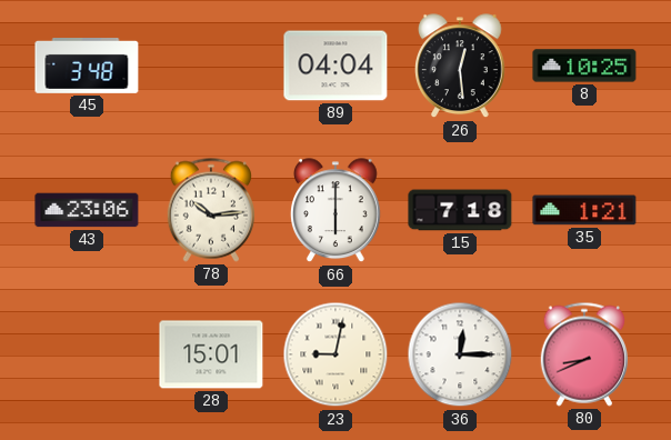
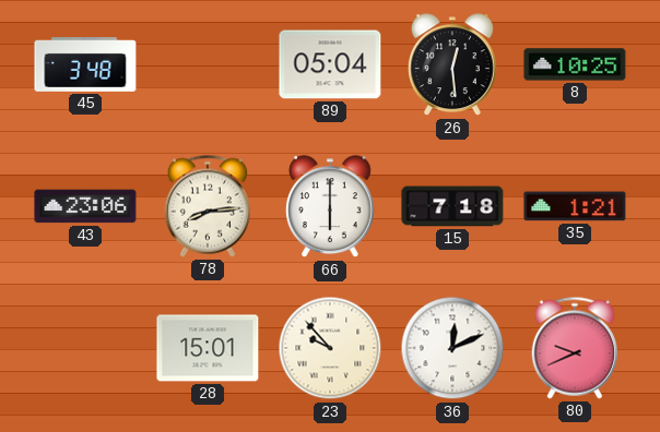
89: 04:04 -> 05:04
78: 10:14 -> 8:14
23: 9:02 -> 9:53
36: 12:15 -> 12:11
80: 8:41 -> 9:41
